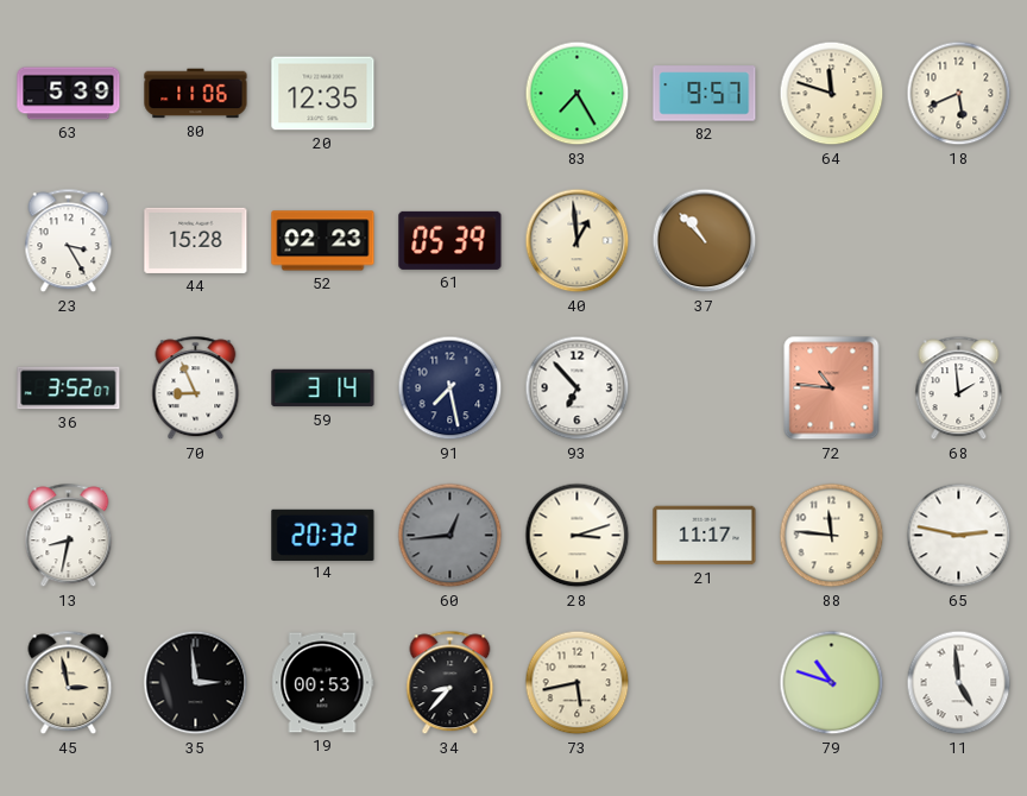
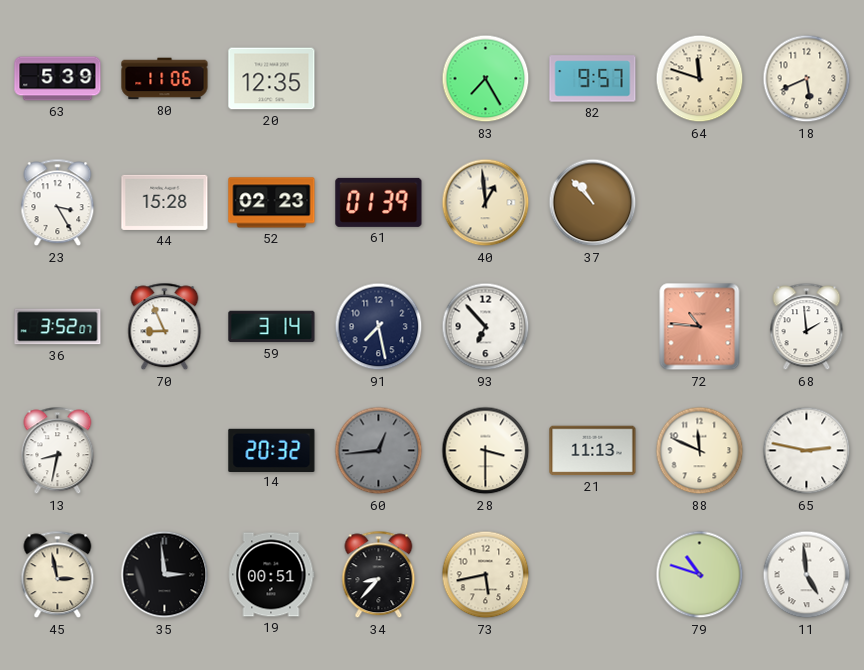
61: 05:39 -> 01:39
28: 3:12 -> 3:30
21: 11:17 -> 11:13
88: 11:46 -> 11:49
19: 00:53 -> 00:51
